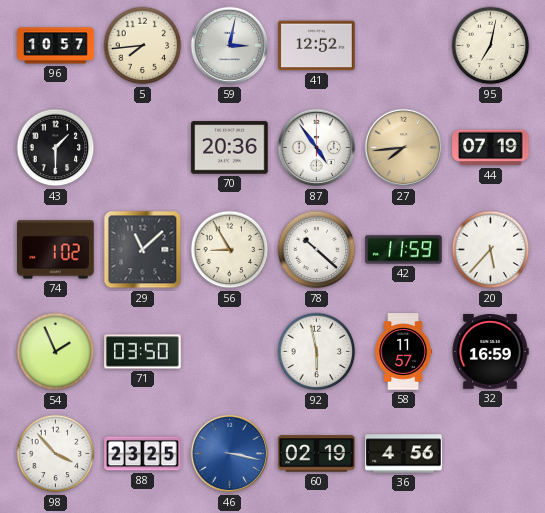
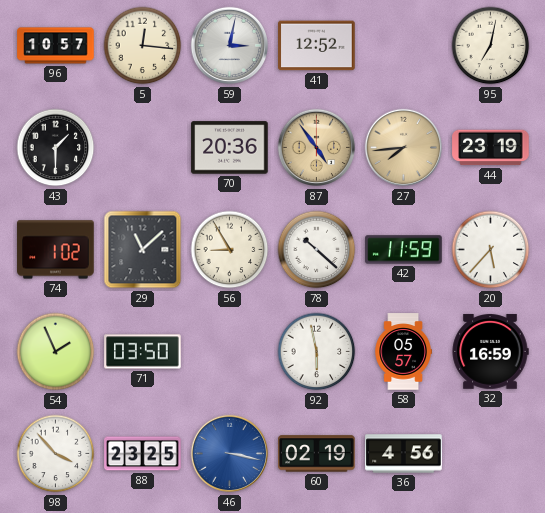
5: 7:44 -> 12:16
87 dial: white -> champagne
44: 07:19 -> 23:19
58: 11:57 -> 05:57
